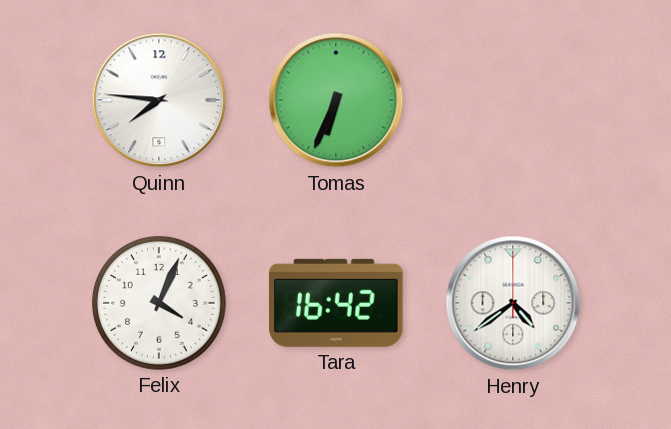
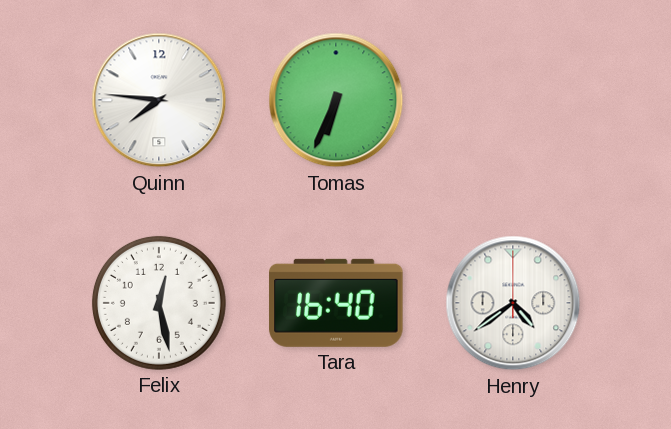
Felix: 4:04 -> 12:28
Tara: 16:42 -> 16:40
